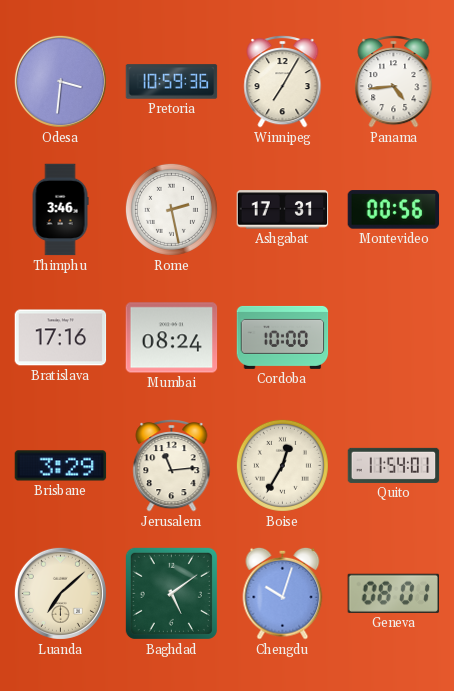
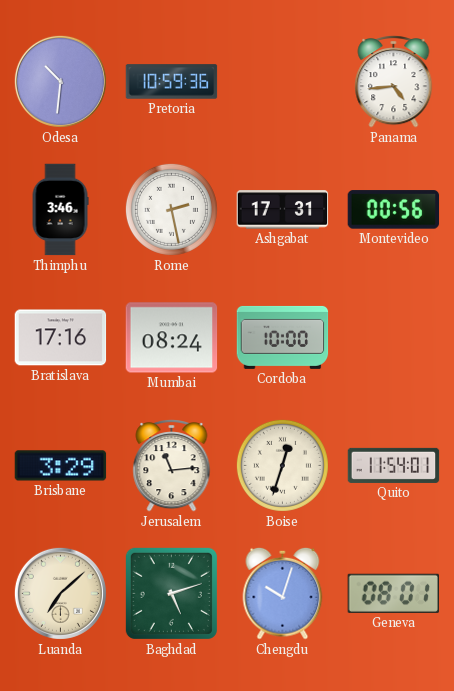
Odesa: 3:31 -> 10:31
Winnipeg: 7:05 -> none
Boise: 12:35 -> 12:33
Baghdad: 5:09 -> 5:12
